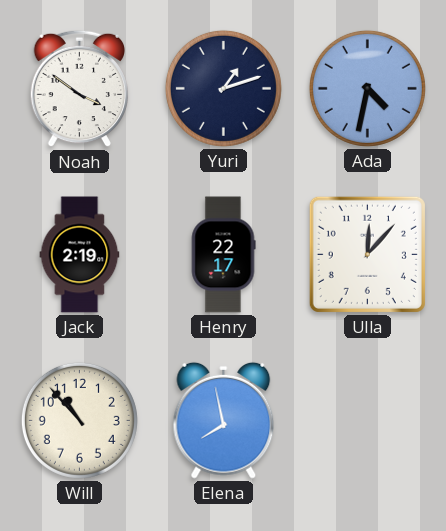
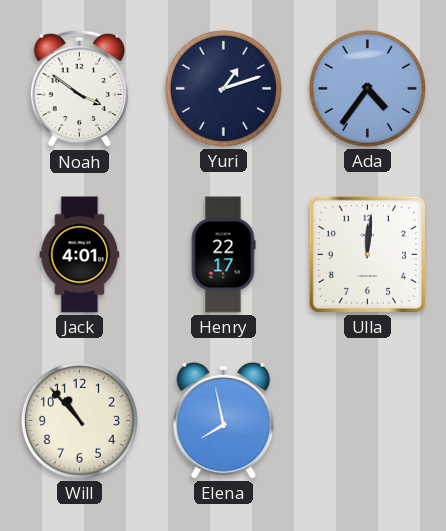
Ada: 4:32 -> 4:36
Jack: 2:19 -> 4:01
Ulla: 12:07 -> 12:01
